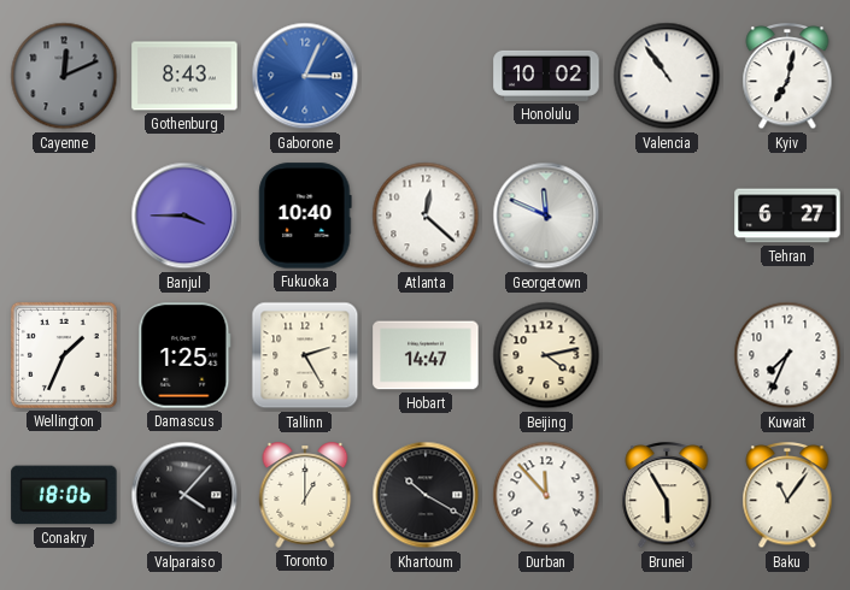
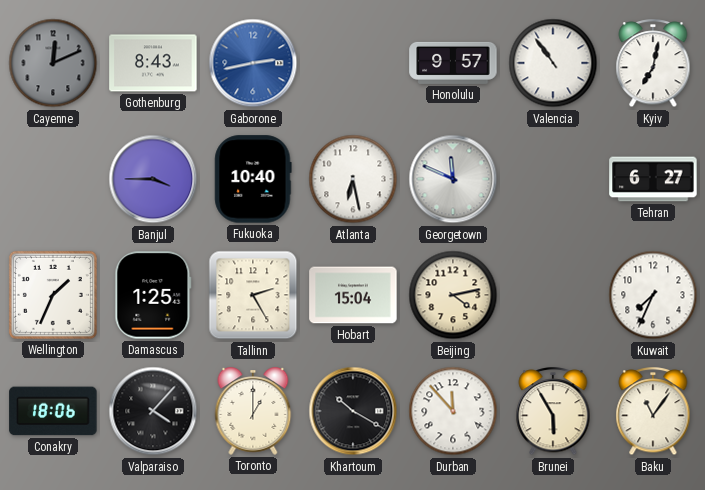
Gaborone: 3:04 -> 2:43
Honolulu: 10:02 -> 9:57
Atlanta: 12:22 -> 6:28
Hobart: 14:47 -> 15:04
